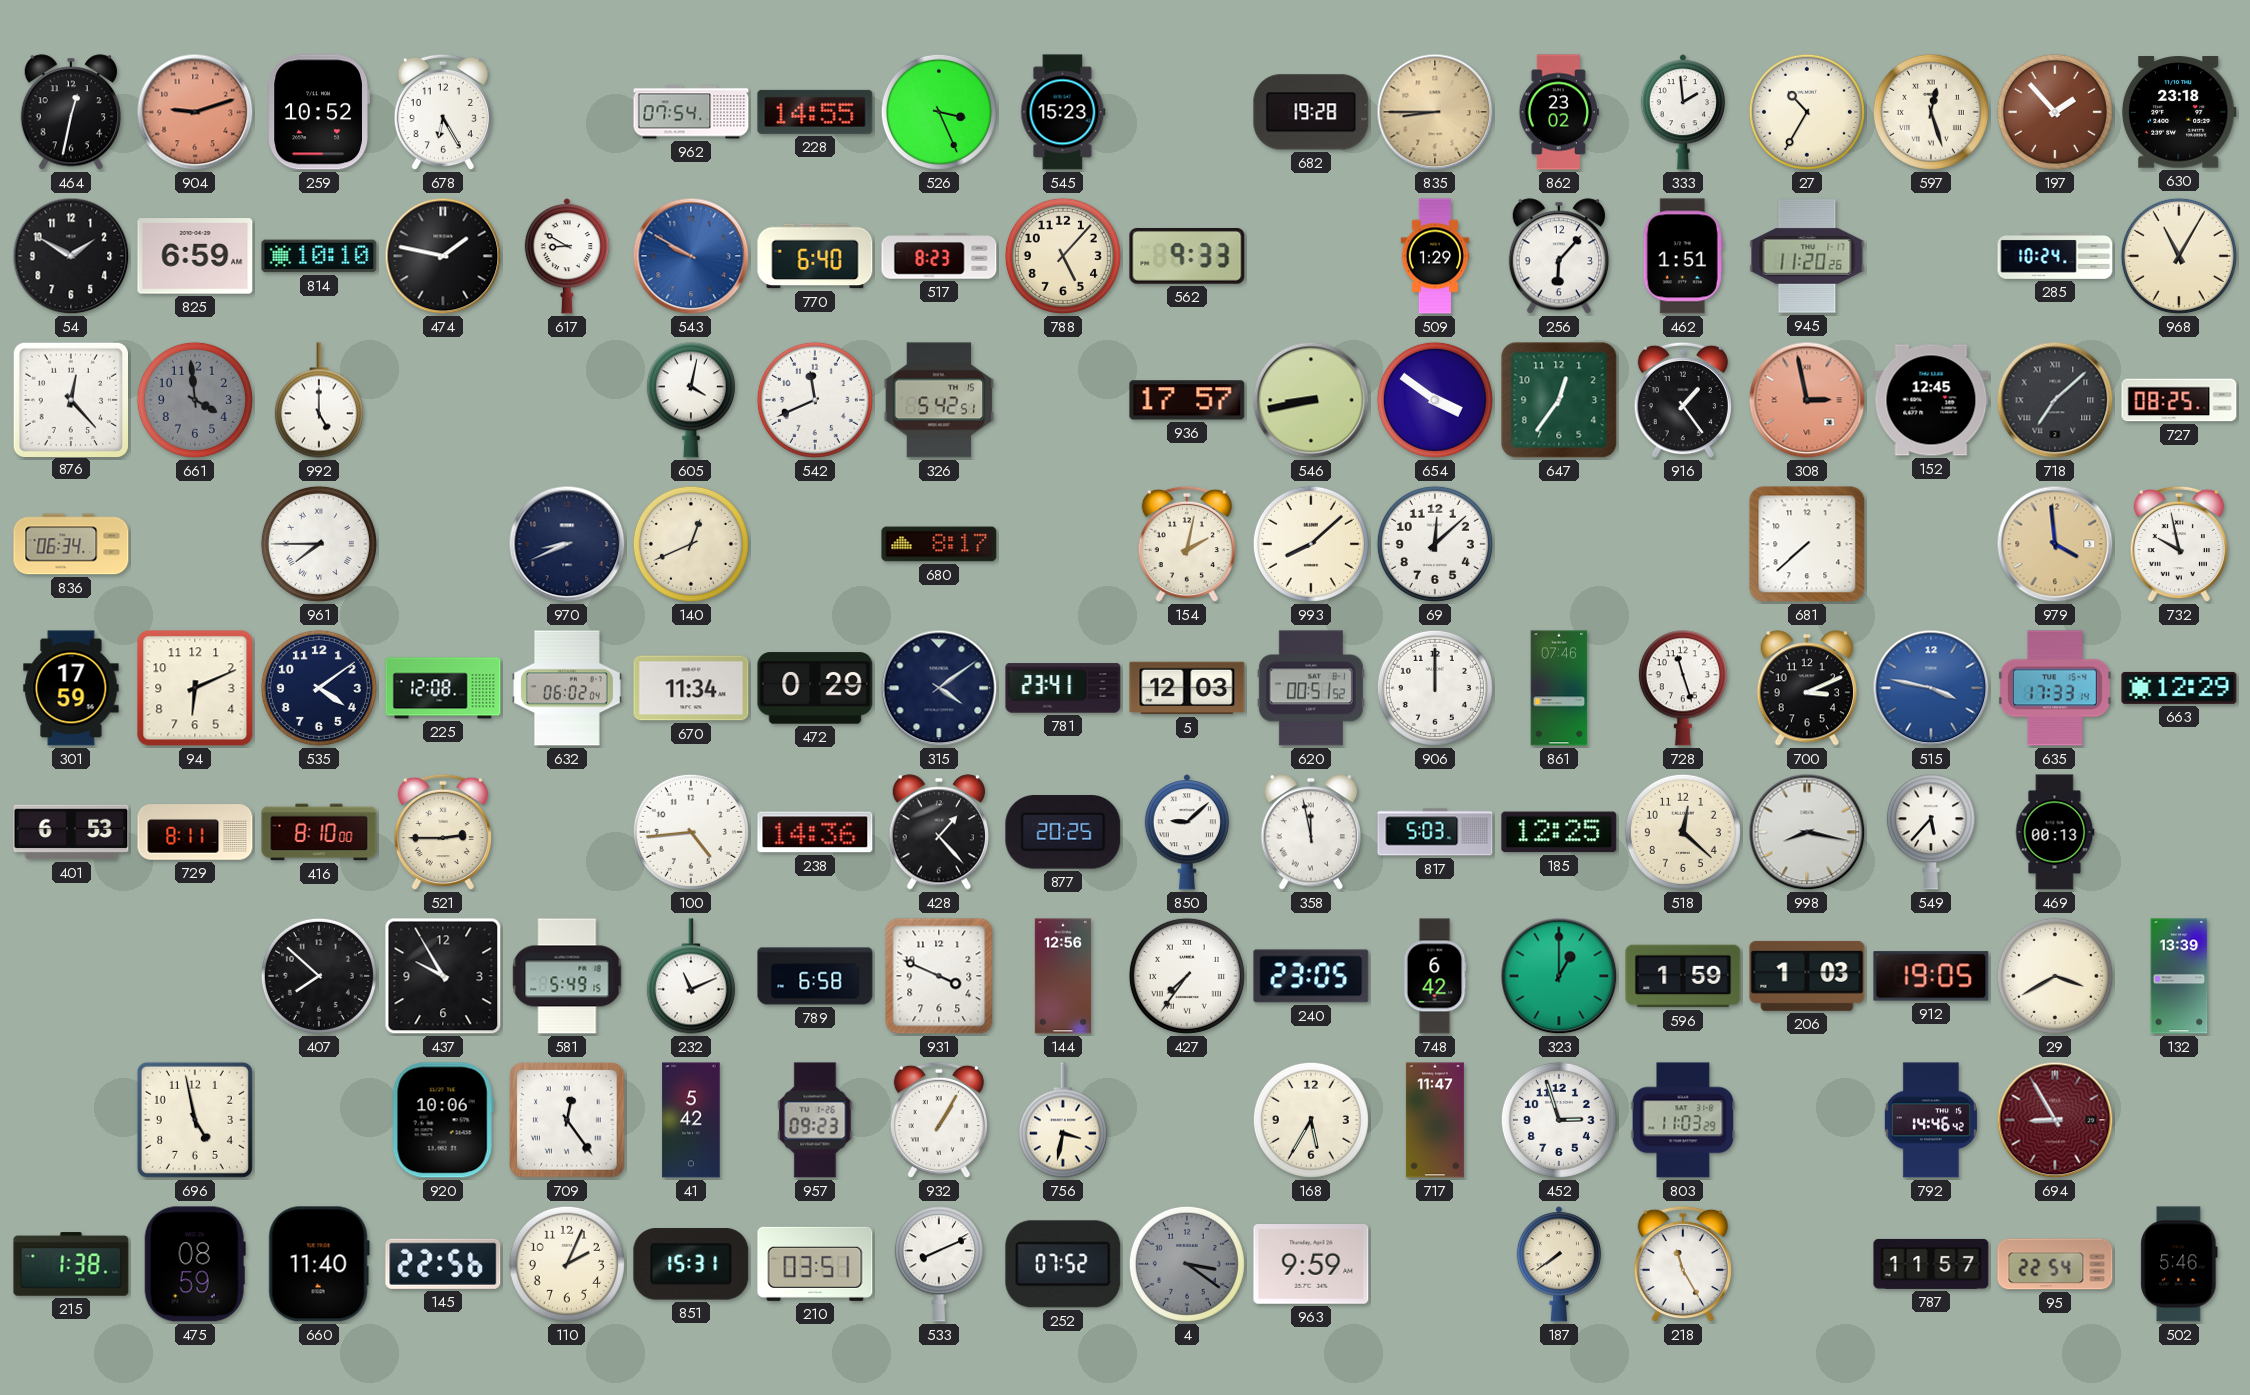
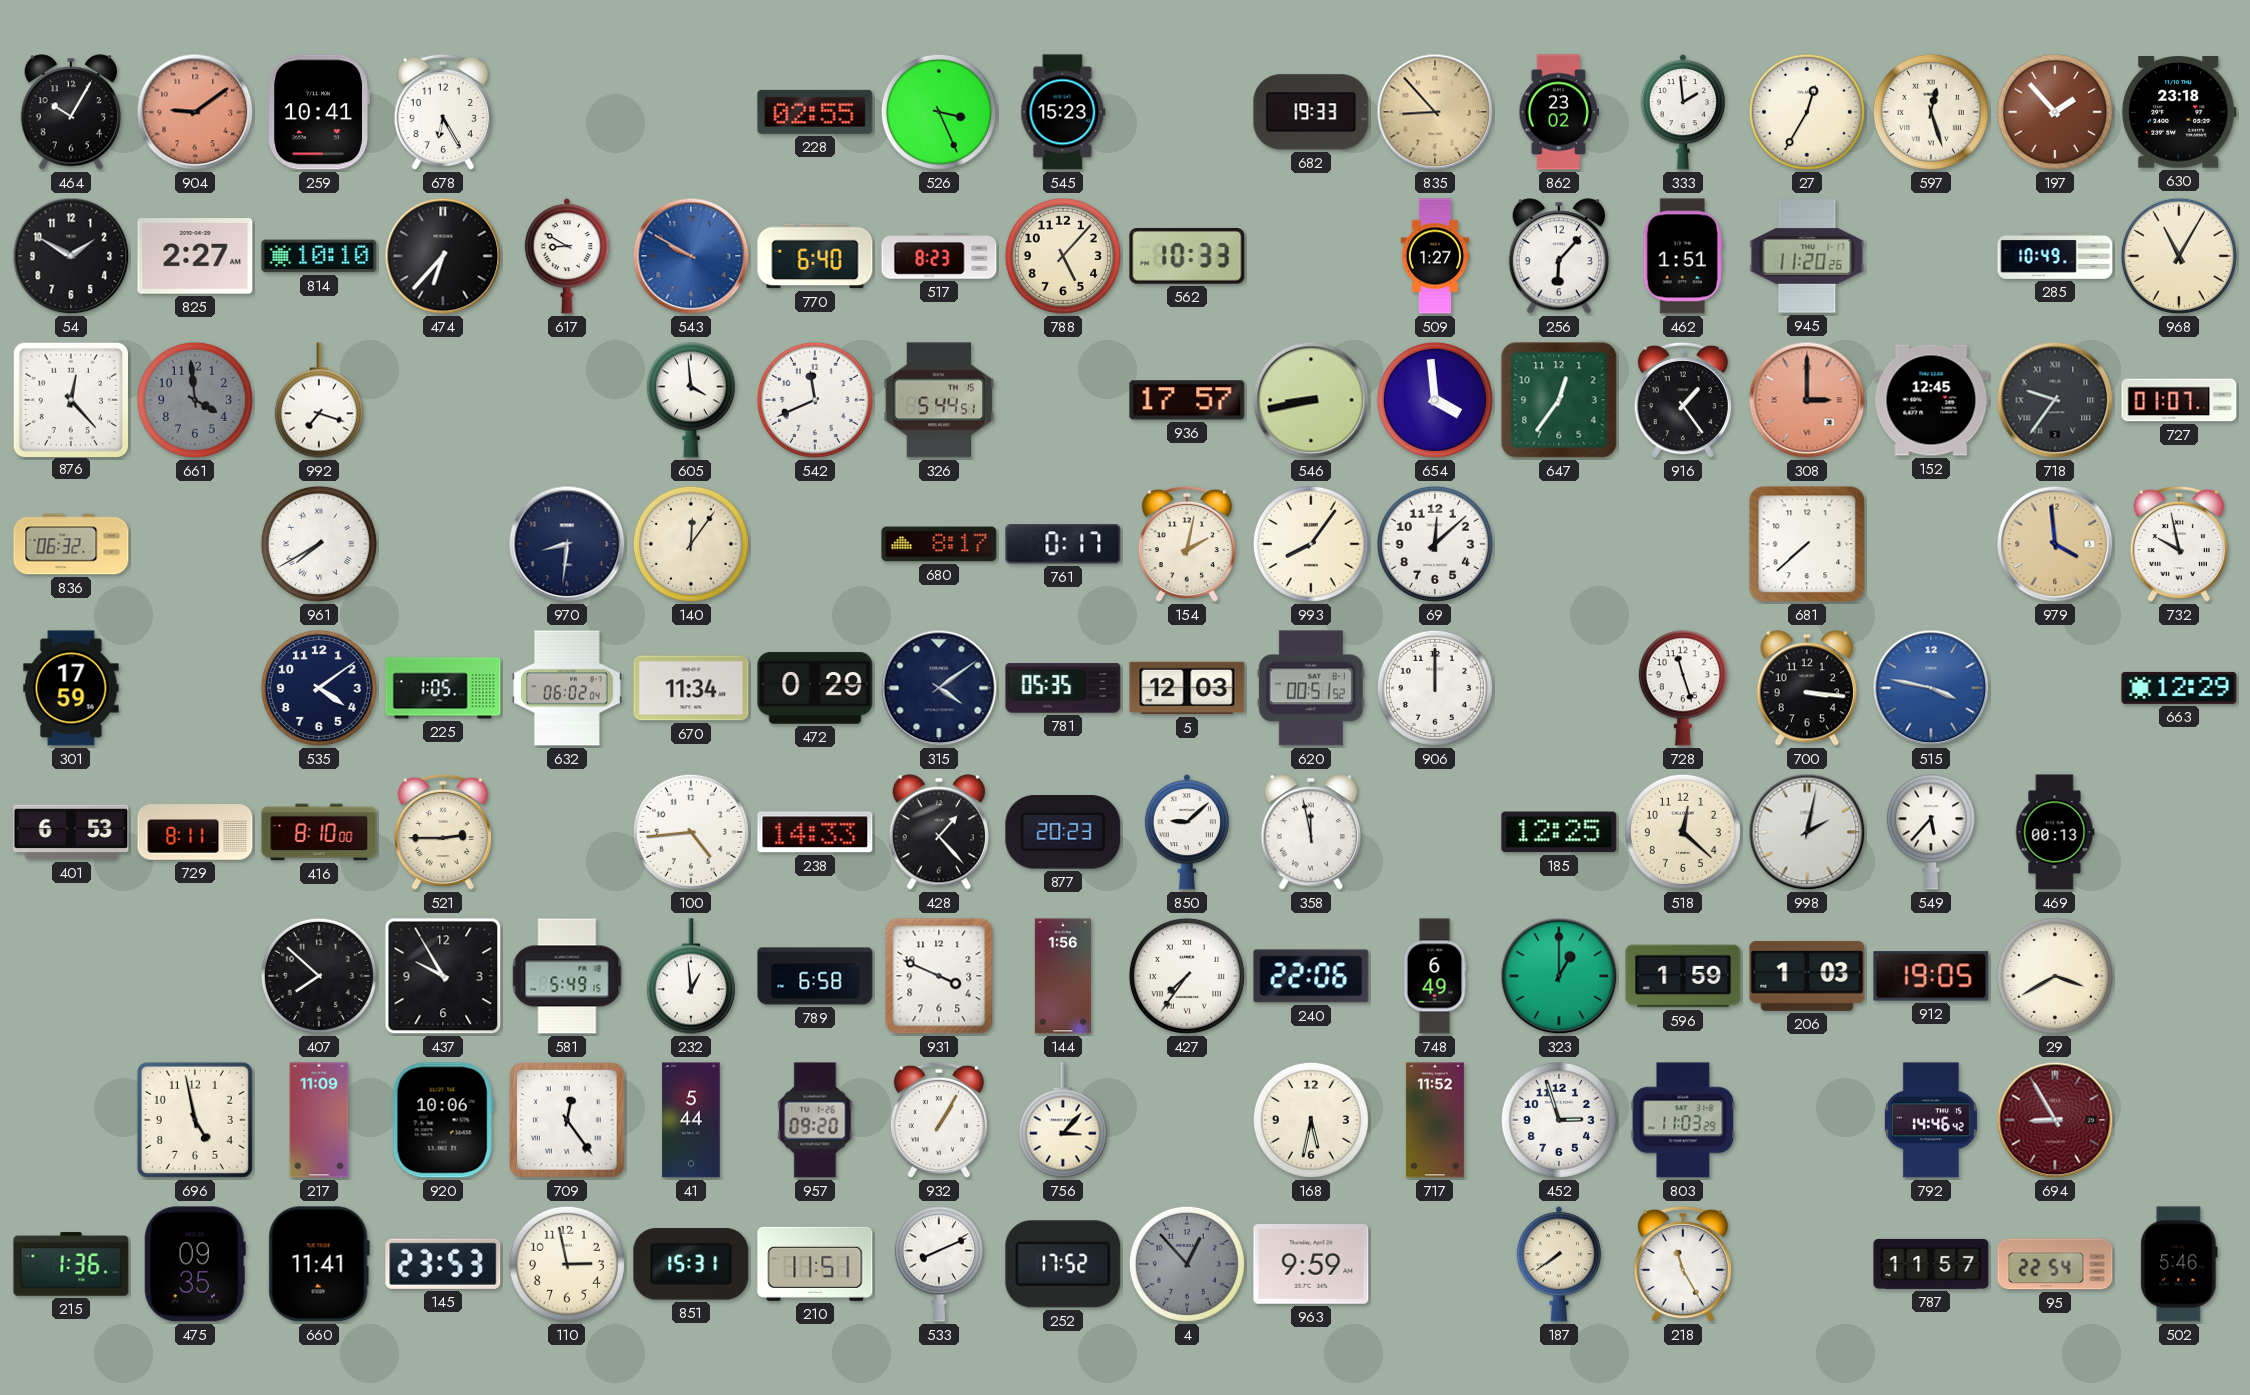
464: 12:32 -> 10:05
904: 9:12 -> 9:09
259: 10:52 -> 10:41
962: 07:54 -> none
228: 14:55 -> 02:55
682: 19:28 -> 19:33
835: 8:45 -> 8:53
27: 10:35 -> 12:35
825: 6:59 -> 2:27
474: 1:47 -> 6:37
562: 9:33 -> 10:33
509: 1:29 -> 1:27
285: 10:24 -> 10:49
992: 5:00 -> 7:18
605: 4:02 -> 3:59
326: 5:42 -> 5:44
654: 3:51 -> 3:59
308: 2:58 -> 3:00
718: 7:08 -> 9:36
727: 08:25 -> 01:07
836: 06:34 -> 06:32
961: 7:45 -> 7:40
970: 8:41 -> 8:31
140: 12:41 -> 12:06
761: none -> 0:17
993: 8:08 -> 8:06
94: 6:11 -> none
225: 12:08 -> 1:05
781: 23:41 -> 05:35
861: 07:46 -> none
700: 3:11 -> 3:16
635: 17:33 -> none
238: 14:36 -> 14:33
877: 20:25 -> 20:23
817: 5:03 -> none
998: 8:17 -> 2:02
232: 11:11 -> 12:59
144: 12:56 -> 1:56
240: 23:05 -> 22:06
748: 6:42 -> 6:49
132: 13:39 -> none
217: none -> 11:09
41: 5:42 -> 5:44
957: 09:23 -> 09:20
756: 3:32 -> 3:07
168: 5:35 -> 5:32
717: 11:47 -> 11:52
215: 1:38 -> 1:36
475: 08:59 -> 09:35
660: 11:40 -> 11:41
145: 22:56 -> 23:53
110: 2:04 -> 2:58
210: 03:51 -> 11:51
252: 07:52 -> 17:52
4: 3:21 -> 12:53
